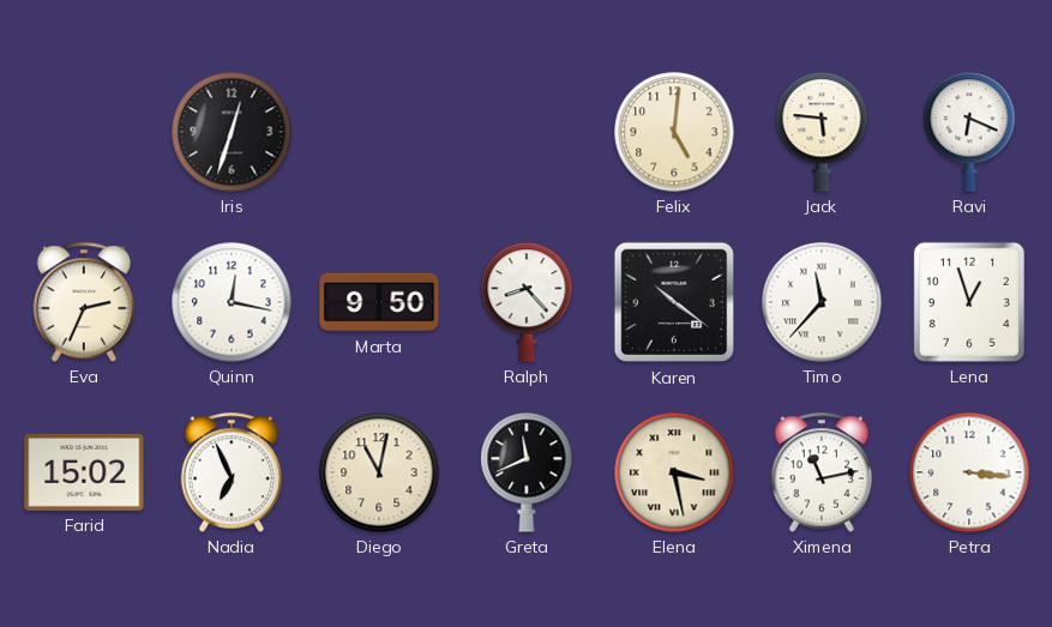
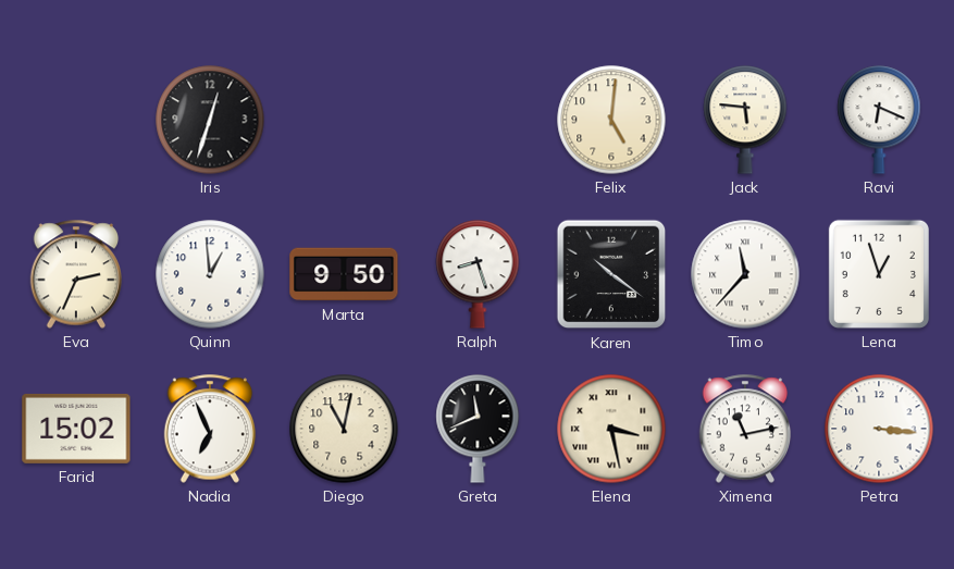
Quinn: 12:17 -> 12:59
Ralph: 8:23 -> 8:27
